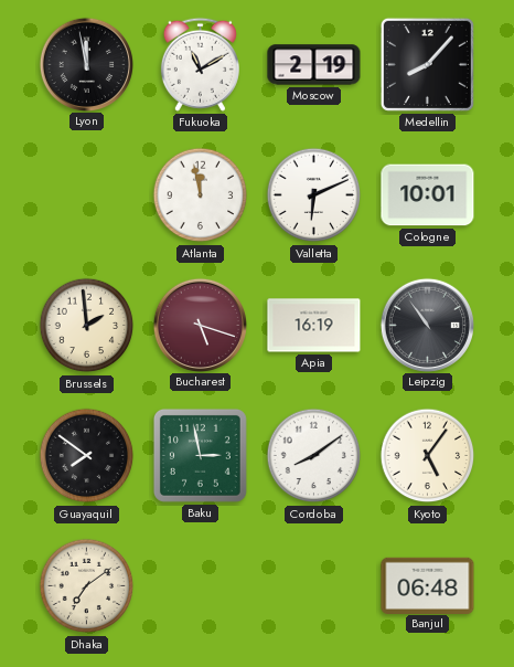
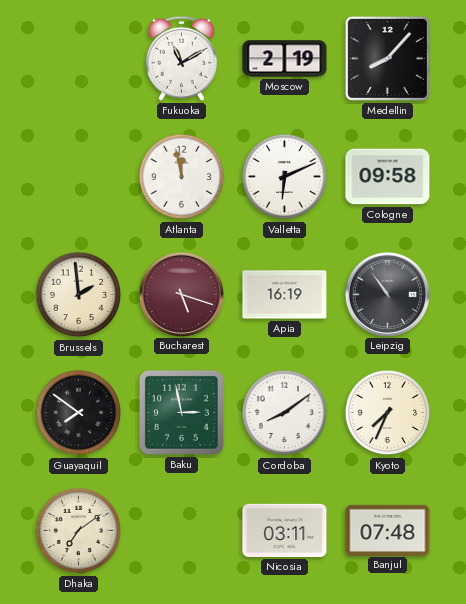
Lyon: 11:58 -> none
Cologne: 10:01 -> 09:58
Kyoto: 5:06 -> 7:34
Nicosia: none -> 03:11
Banjul: 06:48 -> 07:48
